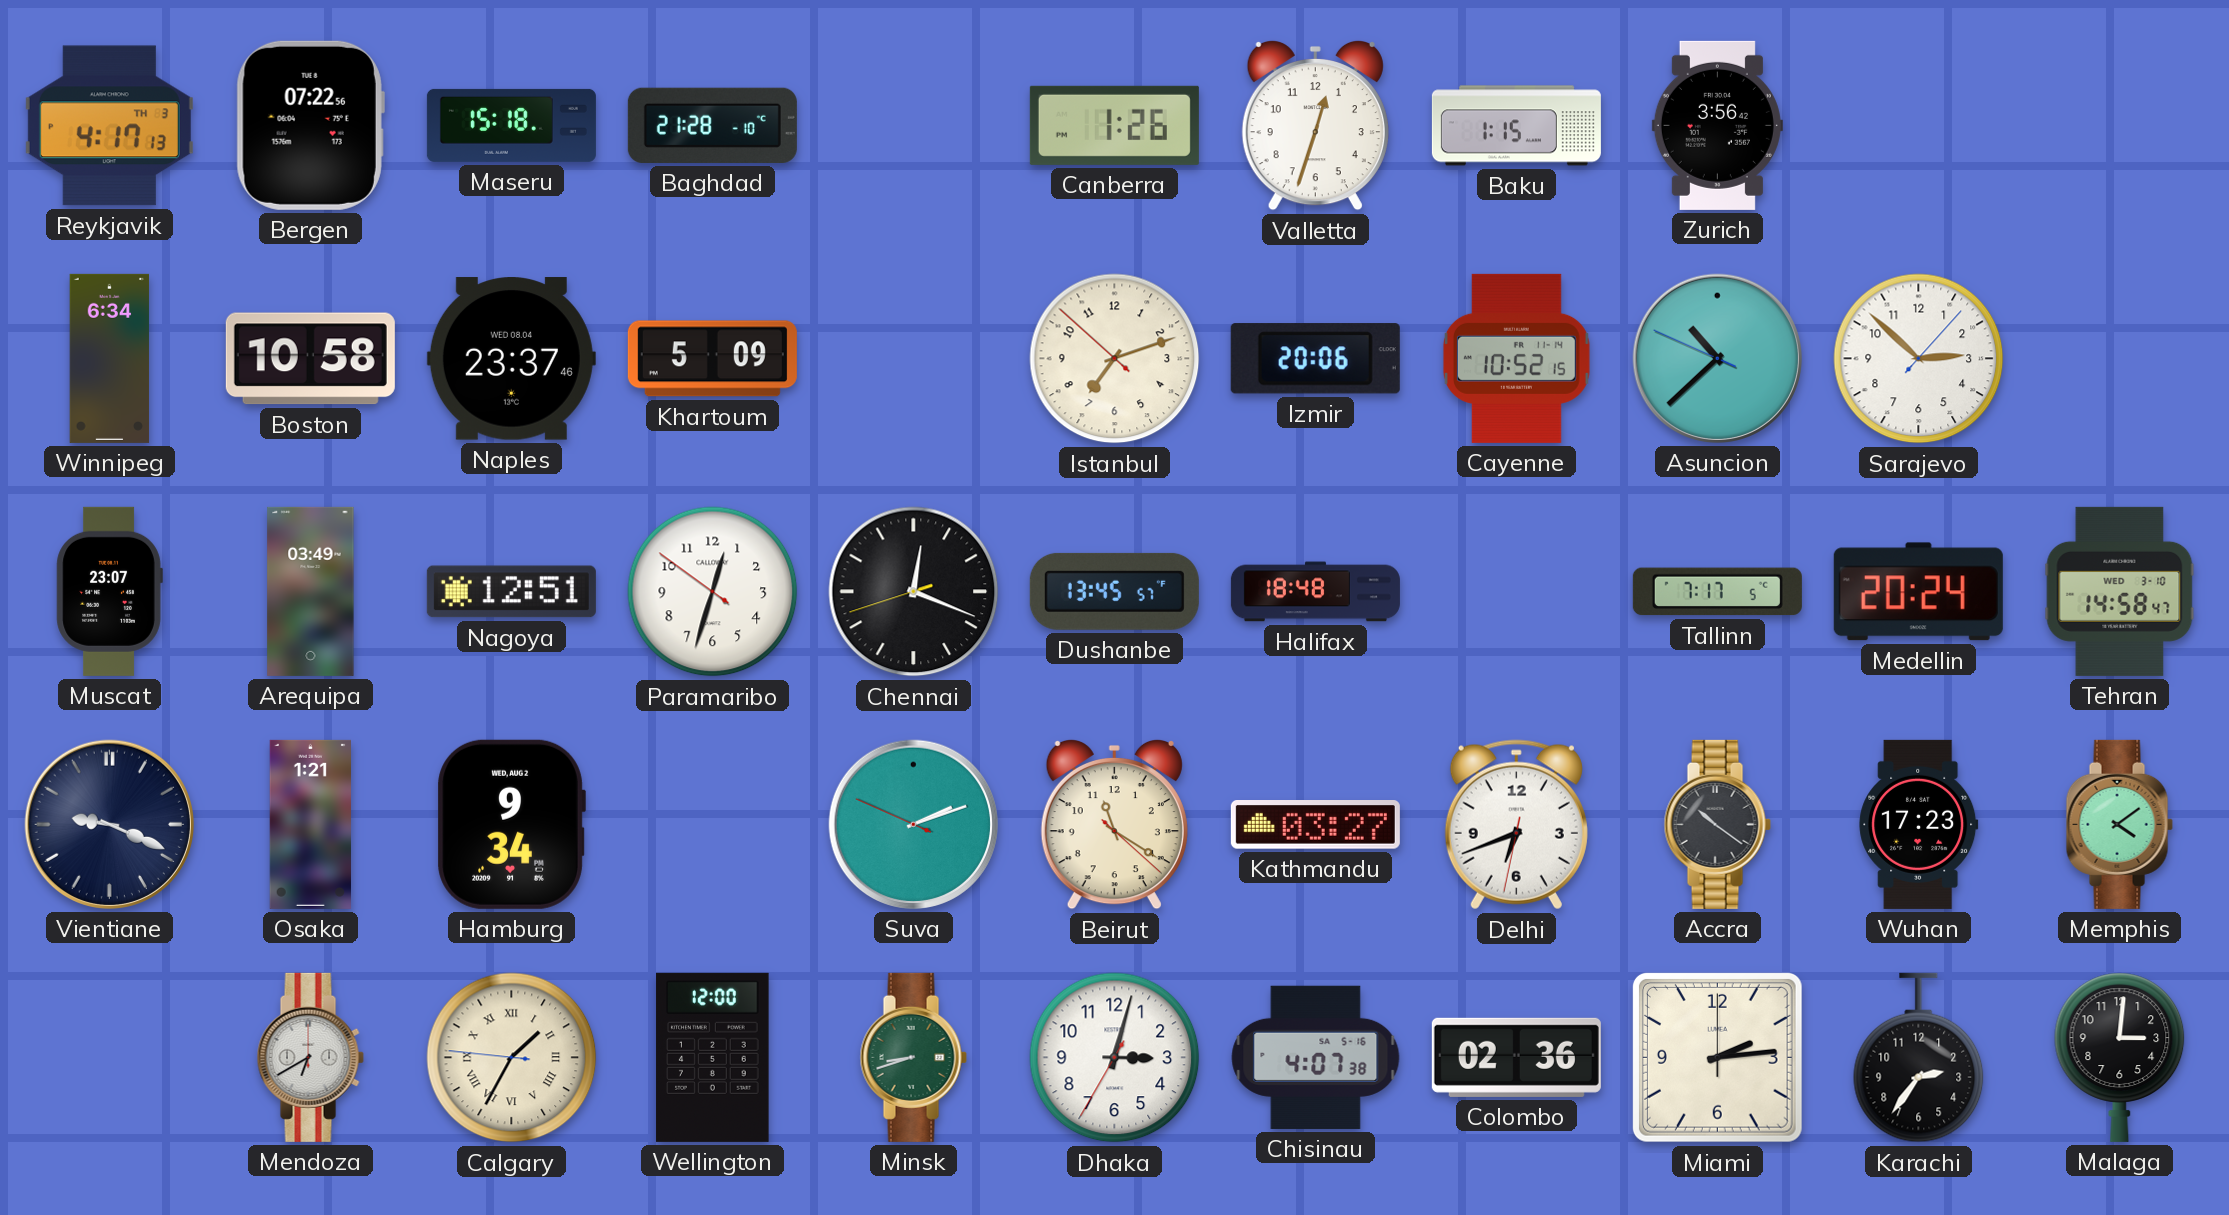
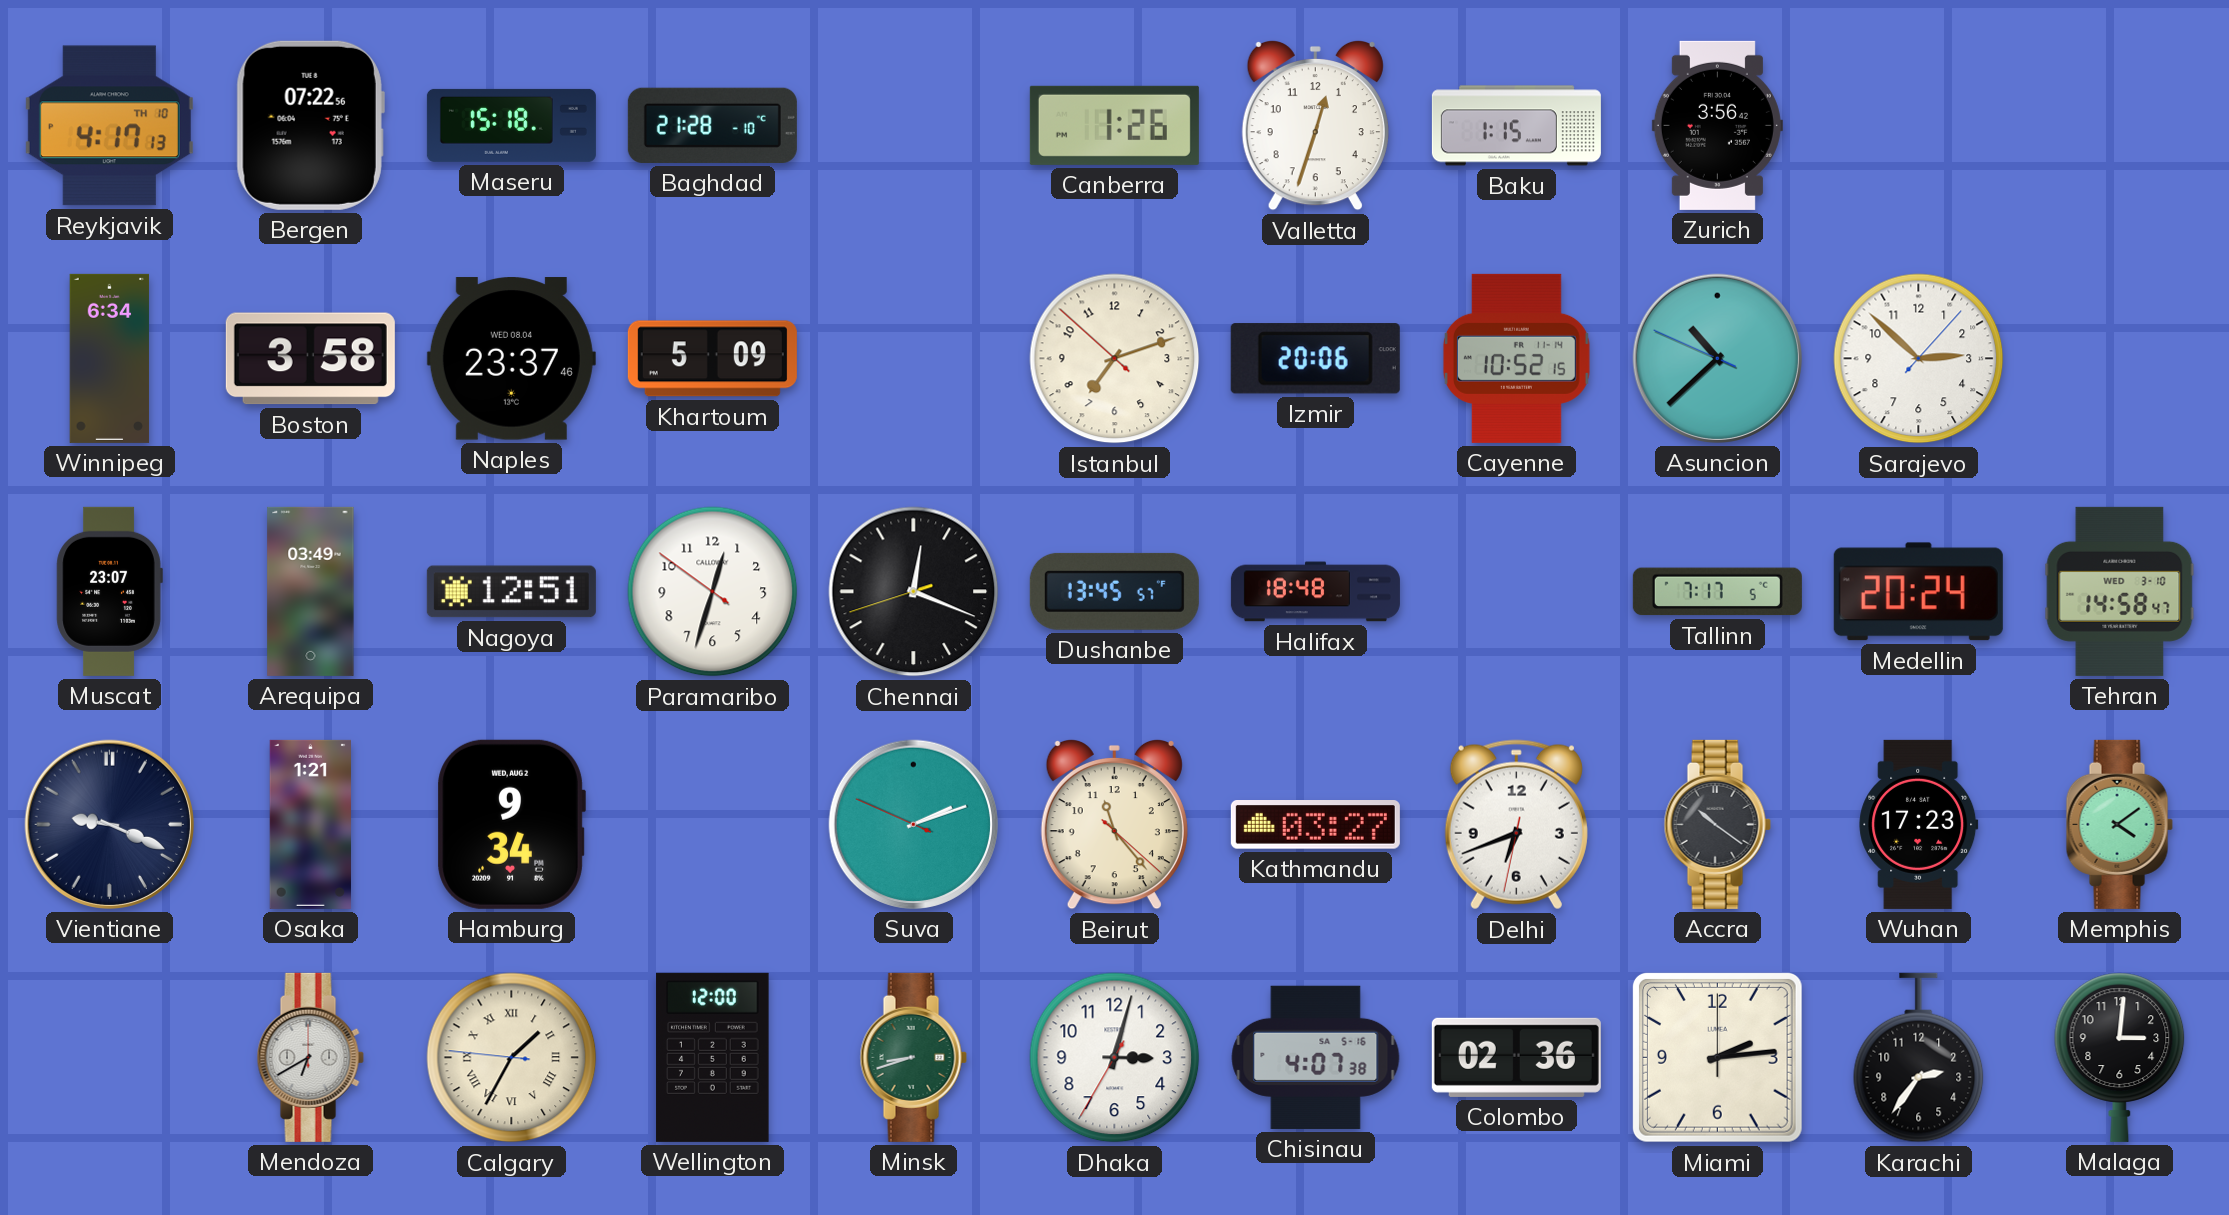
Reykjavik date: TH 3 -> TH 10
Boston: 10:58 -> 3:58
Beirut: 11:20 -> 11:23
